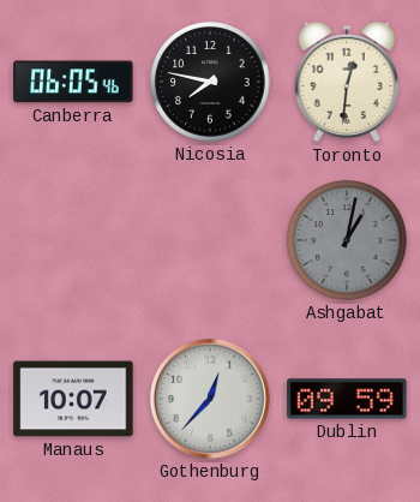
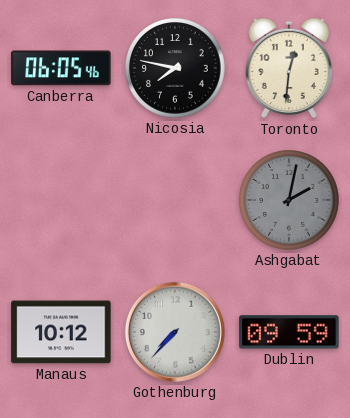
Ashgabat: 1:02 -> 2:02
Manaus: 10:07 -> 10:12
Gothenburg: 12:37 -> 7:37
